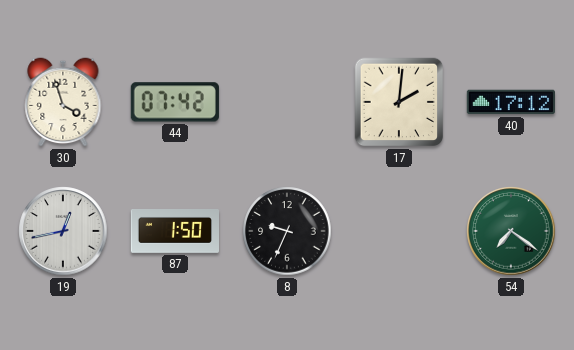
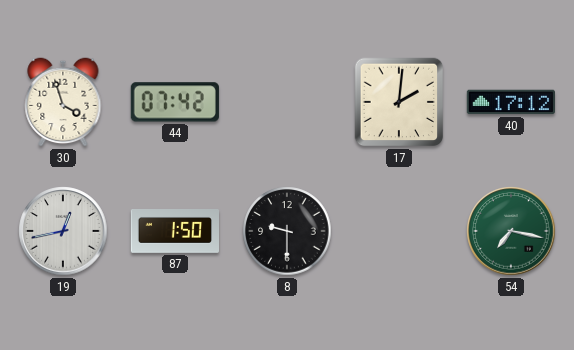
8: 9:34 -> 9:30
54: 7:21 -> 7:17
